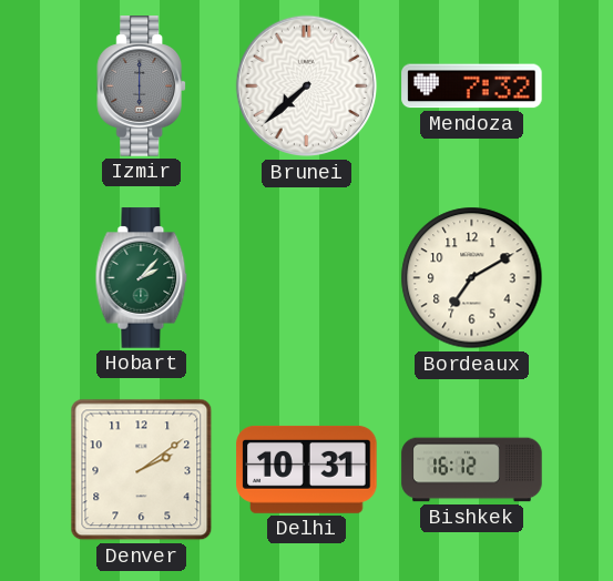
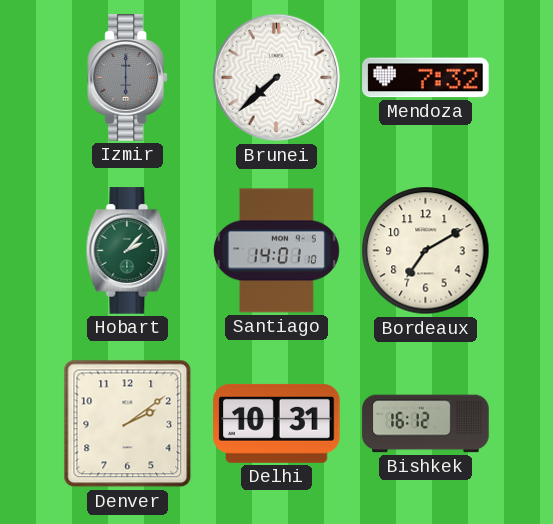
Santiago: none -> 14:01
